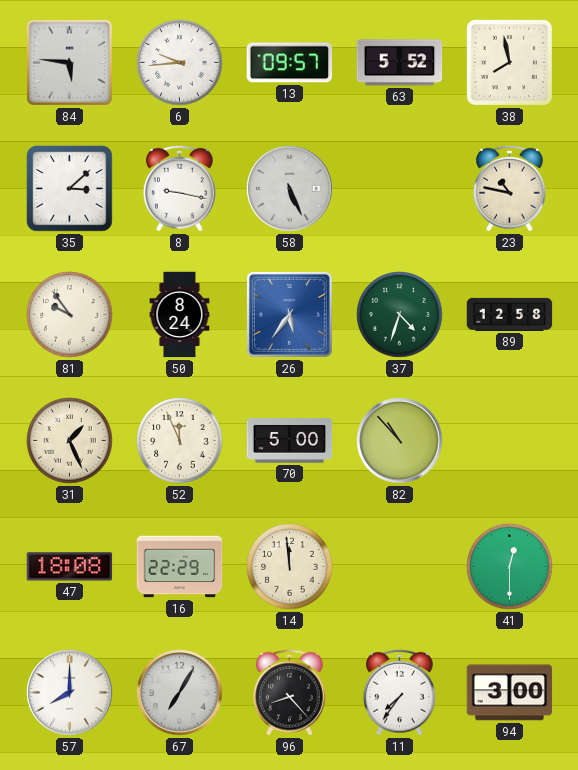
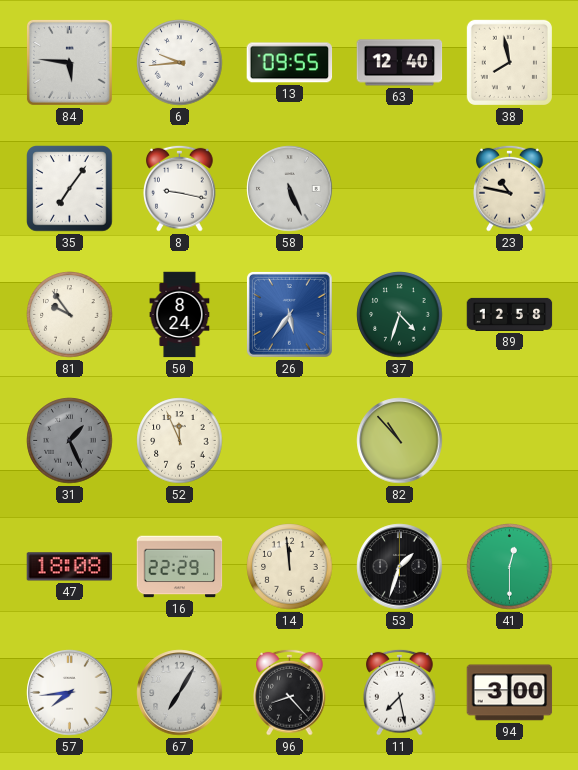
13: 09:57 -> 09:55
63: 5:52 -> 12:40
35: 3:08 -> 7:06
31 dial: cream -> grey
70: 5:00 -> none
53: none -> 1:33
57: 8:00 -> 7:44
11: 7:36 -> 7:28
